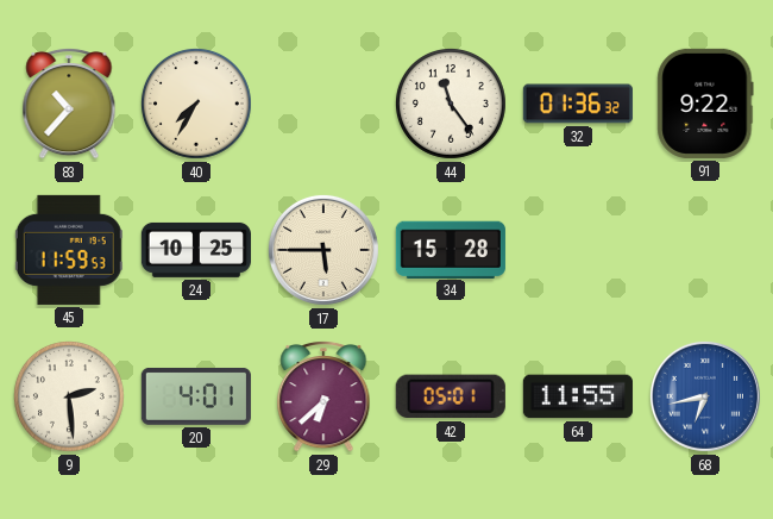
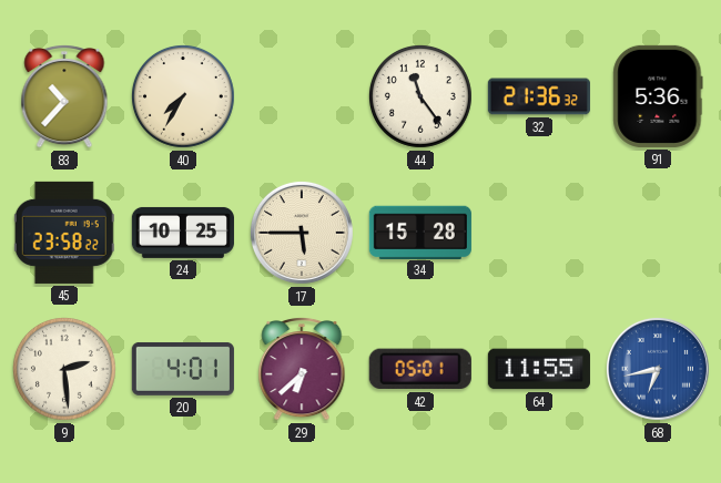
32: 01:36 -> 21:36
91: 9:22 -> 5:36
45: 11:59 -> 23:58
